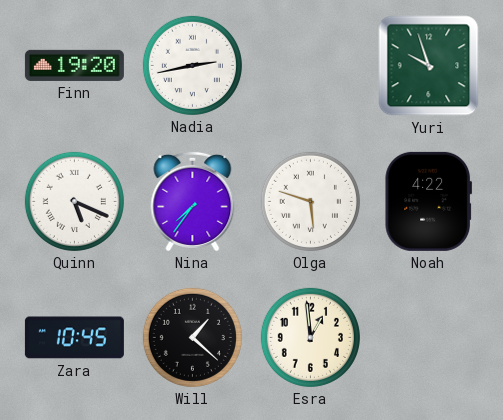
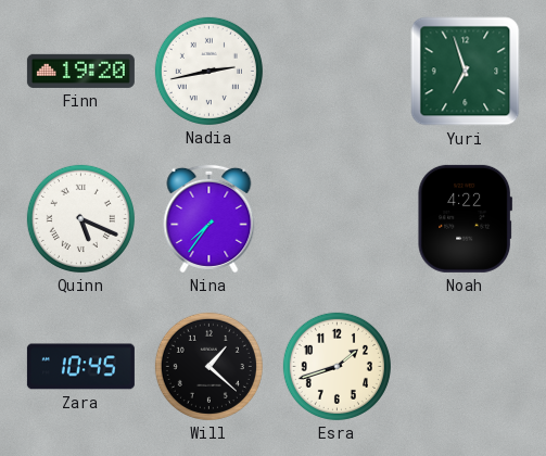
Yuri: 9:57 -> 6:57
Olga: 5:48 -> none
Esra: 12:59 -> 1:42
